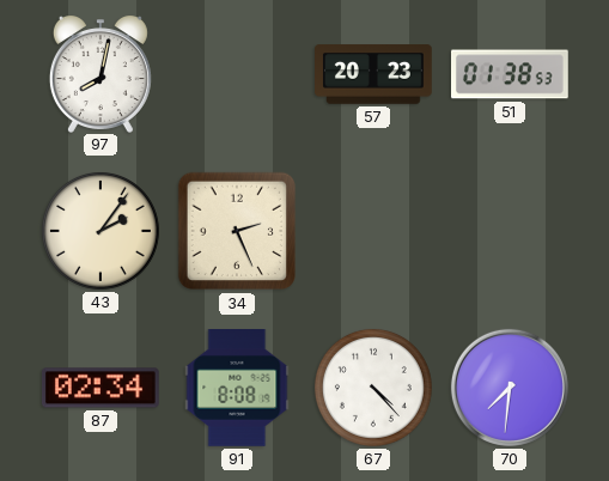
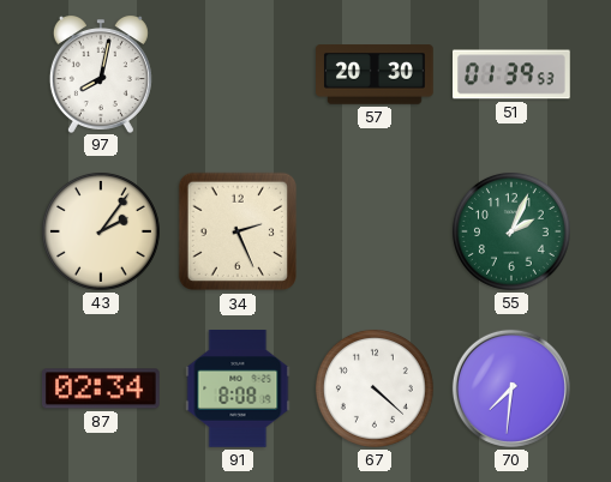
57: 20:23 -> 20:30
51: 01:38 -> 01:39
55: none -> 2:04
67: 4:23 -> 4:22
